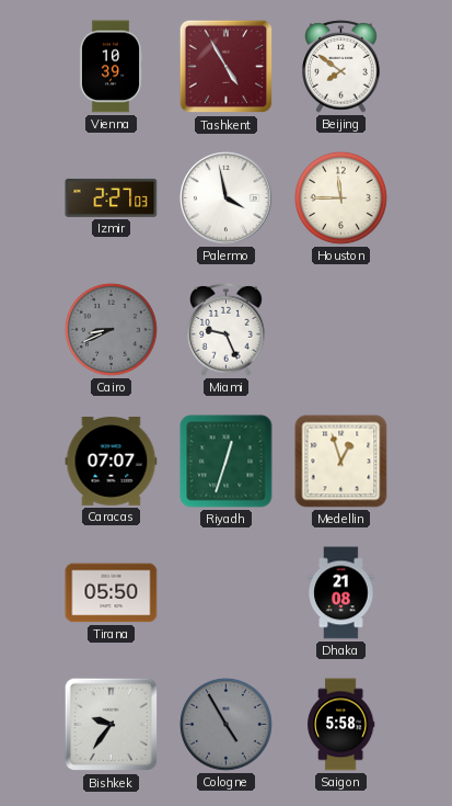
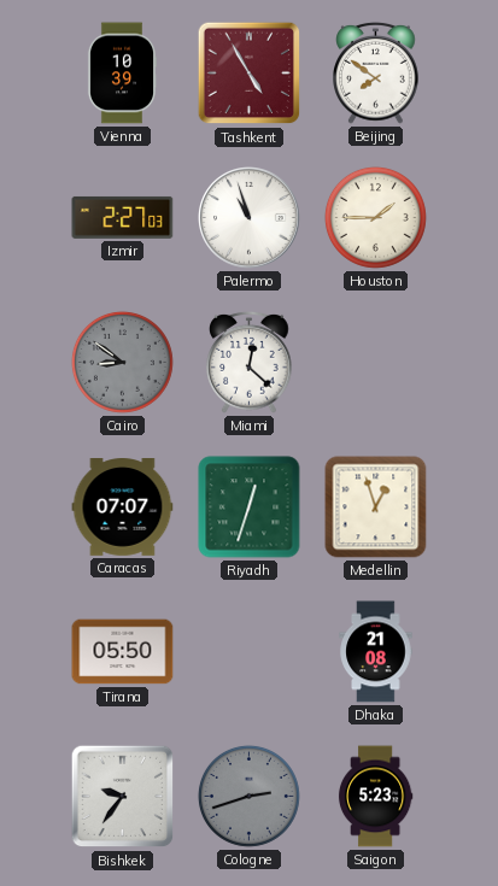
Palermo: 3:58 -> 10:57
Houston: 11:45 -> 1:45
Cairo: 8:41 -> 8:51
Miami: 9:26 -> 12:22
Cologne: 4:55 -> 2:42
Saigon: 5:58 -> 5:23
